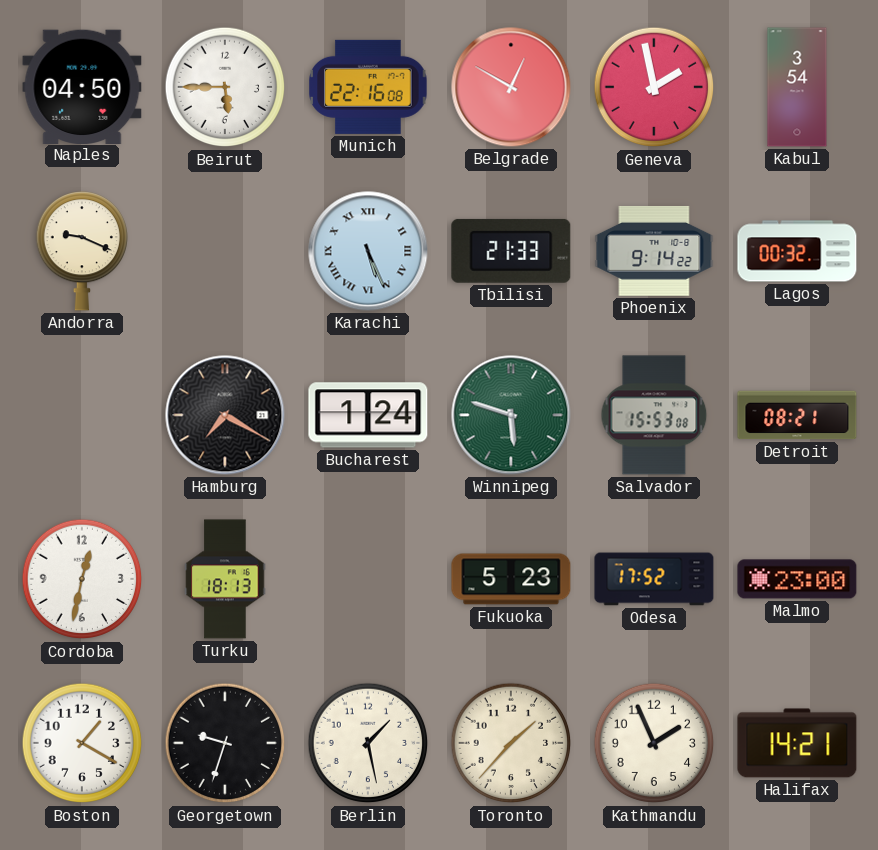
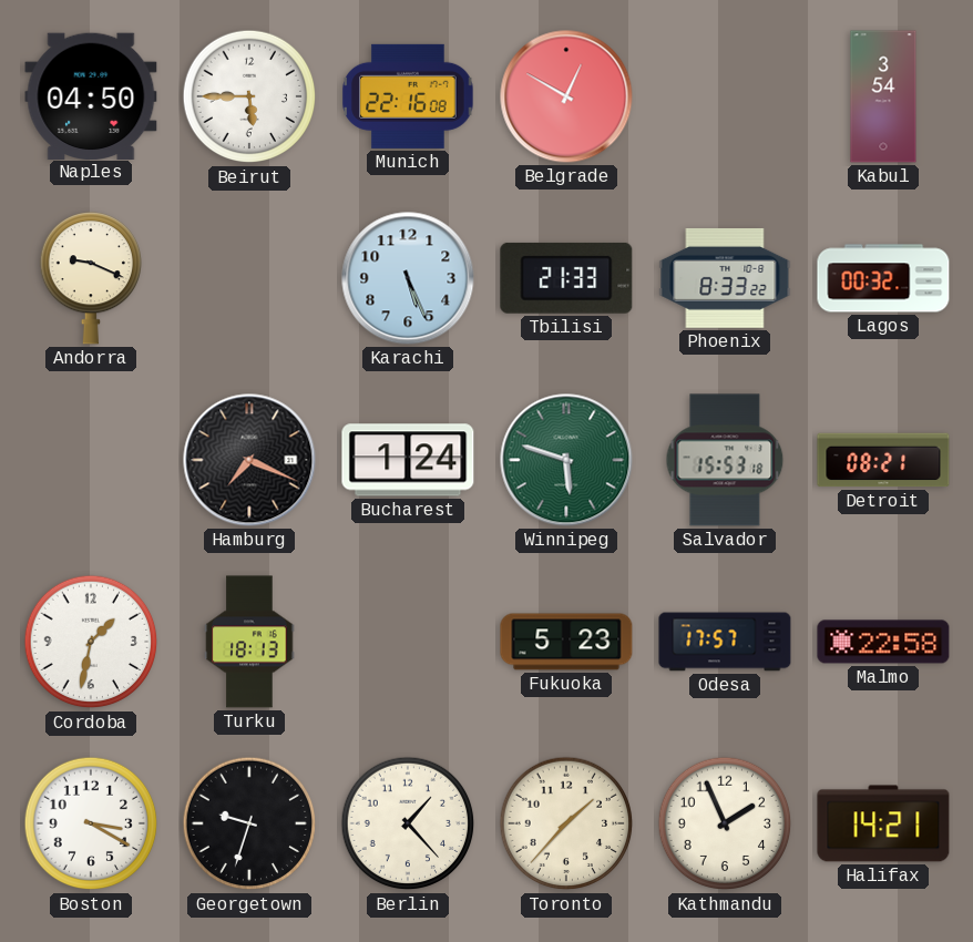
Geneva: 1:58 -> none
Karachi numerals: Roman -> Arabic
Phoenix: 9:14 -> 8:33
Hamburg: 7:20 -> 7:19
Salvador: 15:53:08 -> 15:53:18
Cordoba: 12:32 -> 1:32
Odesa: 17:52 -> 17:57
Malmo: 23:00 -> 22:58
Boston: 1:20 -> 3:20
Berlin: 1:28 -> 1:23
